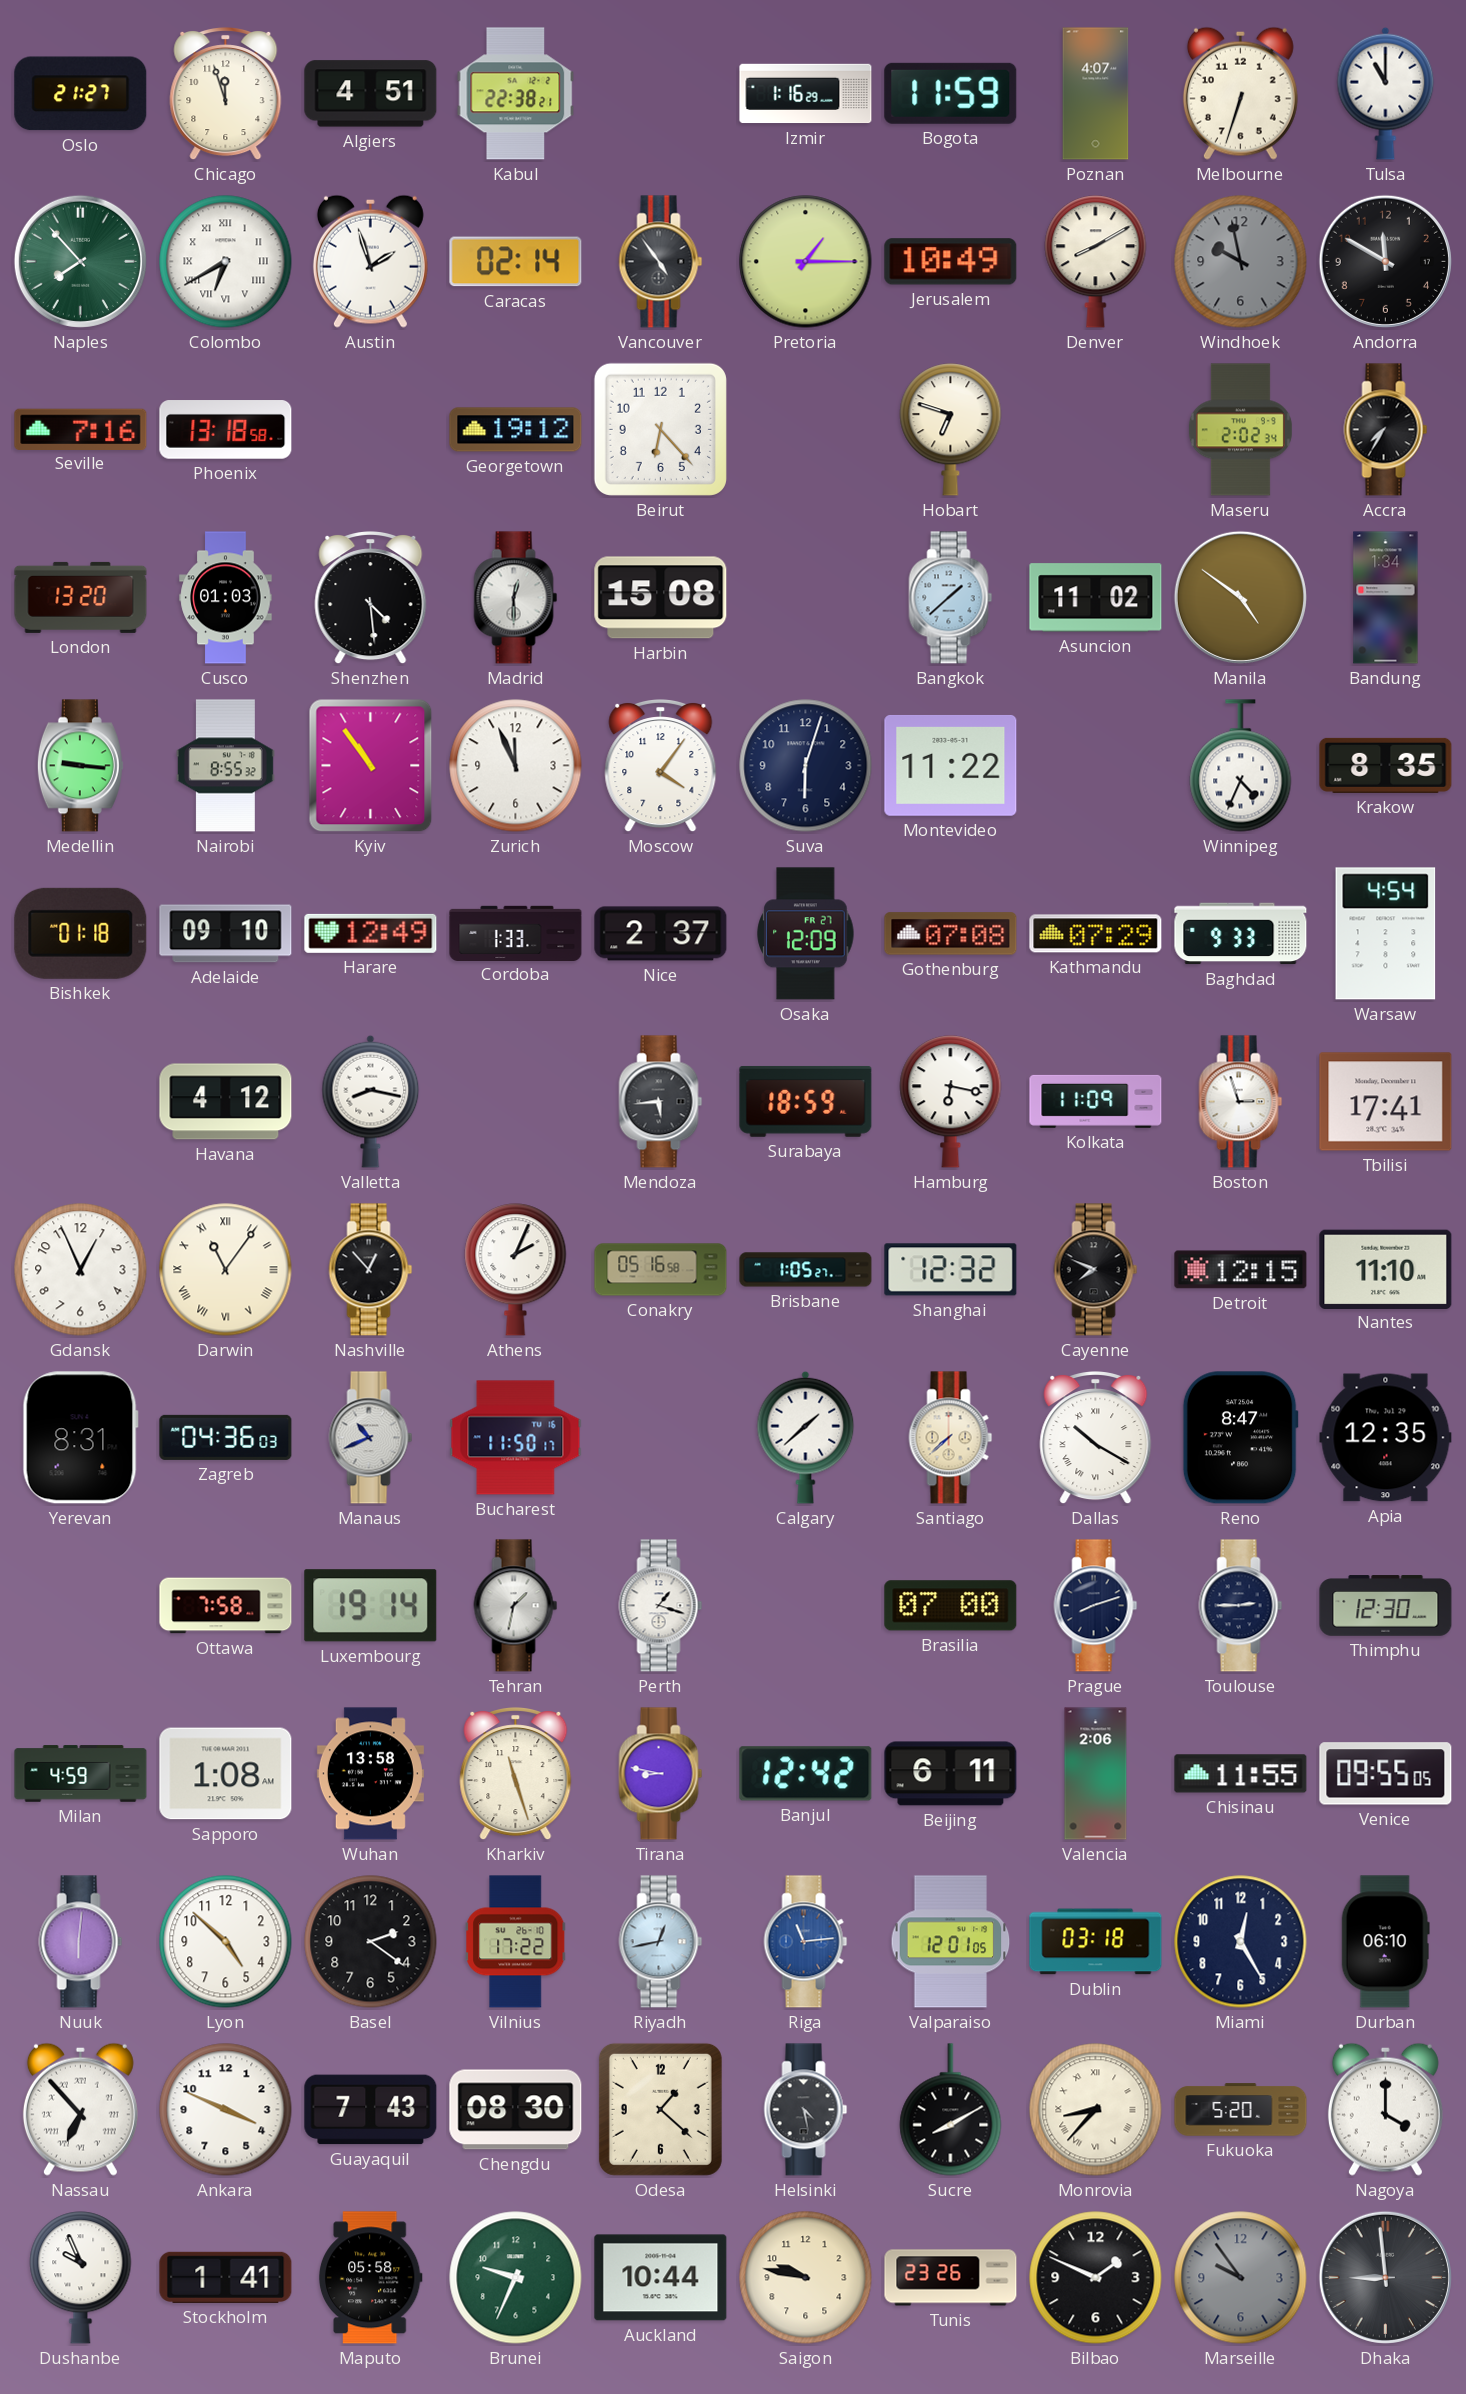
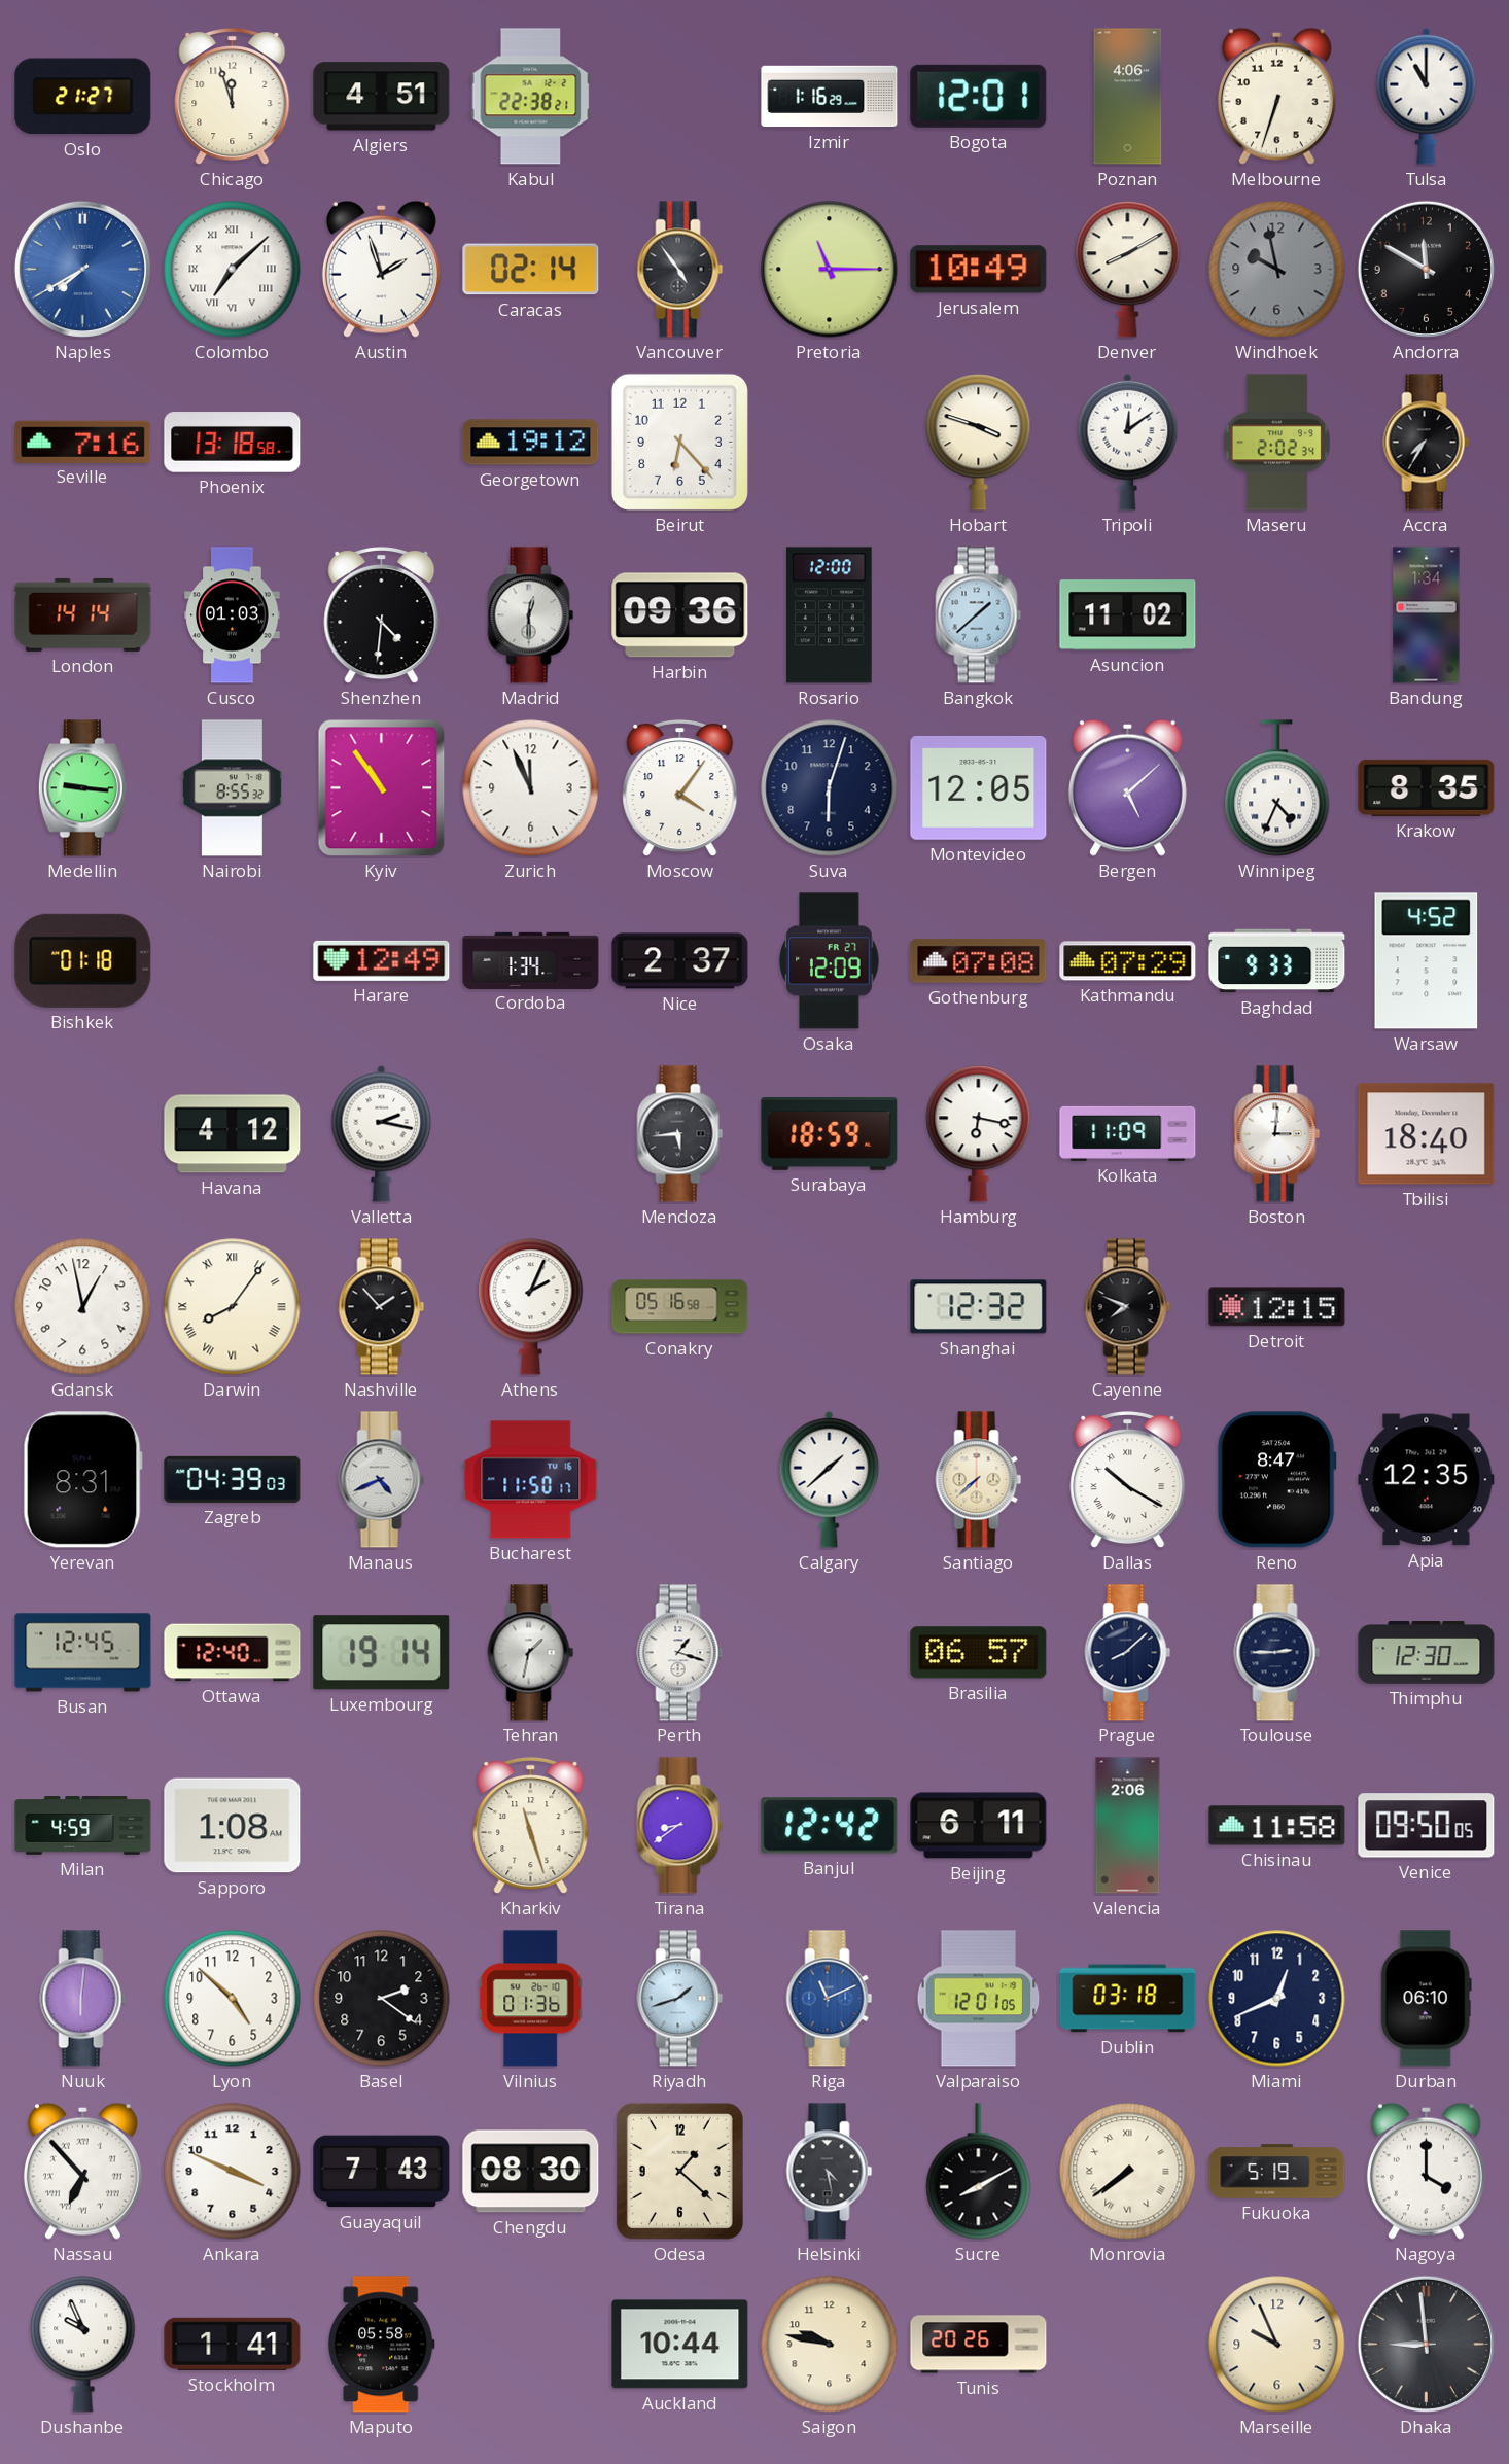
Bogota: 11:59 -> 12:01
Poznan: 4:07 -> 4:06
Naples: 7:53 -> 7:40
Naples dial: green -> blue
Colombo: 6:40 -> 7:08
Pretoria: 1:15 -> 11:15
Hobart: 6:48 -> 3:48
Tripoli: none -> 12:09
London: 13:20 -> 14:14
Shenzhen: 4:29 -> 4:31
Harbin: 15:08 -> 09:36
Rosario: none -> 12:00
Manila: 4:51 -> none
Montevideo: 11:22 -> 12:05
Bergen: none -> 5:08
Adelaide: 09:10 -> none
Cordoba: 1:33 -> 1:34
Warsaw: 4:54 -> 4:52
Valletta: 8:17 -> 2:17
Boston: 2:57 -> 3:01
Tbilisi: 17:41 -> 18:40
Gdansk: 12:56 -> 12:58
Darwin: 11:06 -> 8:06
Nashville: 12:53 -> 1:53
Brisbane: 1:05 -> none
Nantes: 11:10 -> none
Zagreb: 04:36 -> 04:39
Manaus: 10:41 -> 4:41
Busan: none -> 12:45
Ottawa: 7:58 -> 12:40
Brasilia: 07:00 -> 06:57
Prague: 8:12 -> 8:08
Wuhan: 13:58 -> none
Tirana: 8:47 -> 8:39
Chisinau: 11:55 -> 11:58
Venice: 09:55 -> 09:50
Vilnius: 17:22 -> 01:36
Riyadh: 12:43 -> 1:42
Riga: 11:14 -> 11:11
Miami: 12:25 -> 12:41
Monrovia: 8:37 -> 7:39
Fukuoka: 5:20 -> 5:19
Brunei: 9:34 -> none
Tunis: 23:26 -> 20:26
Bilbao: 1:49 -> none
Marseille: 9:54 -> 9:56
Marseille dial: grey -> cream
